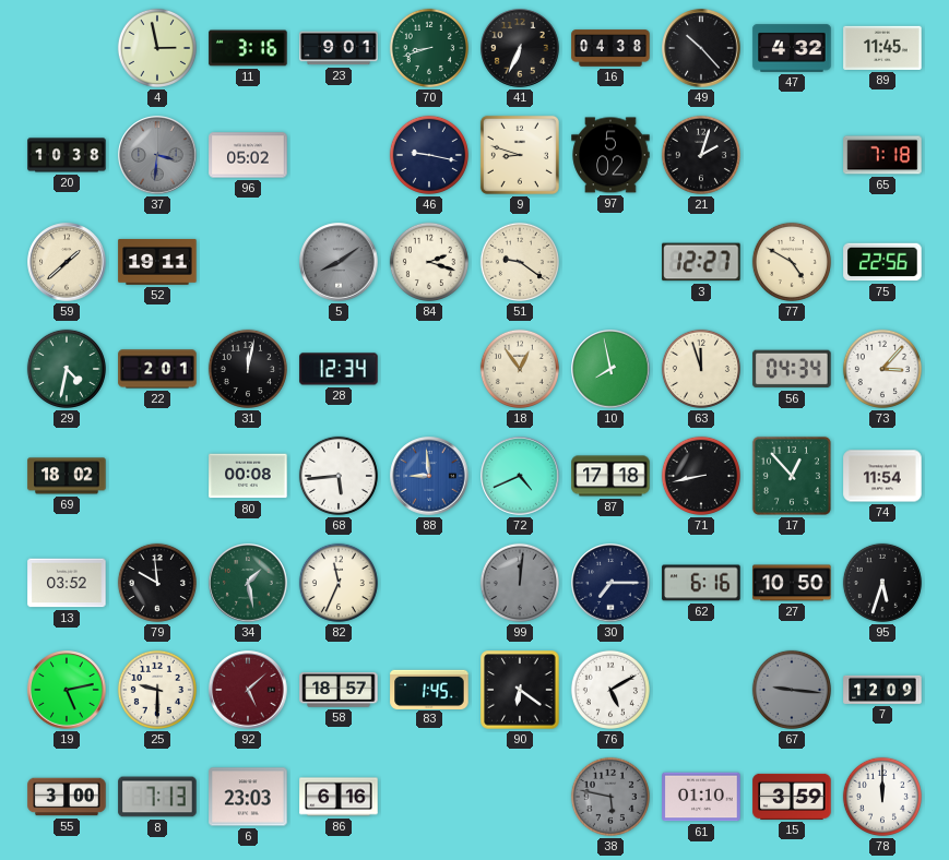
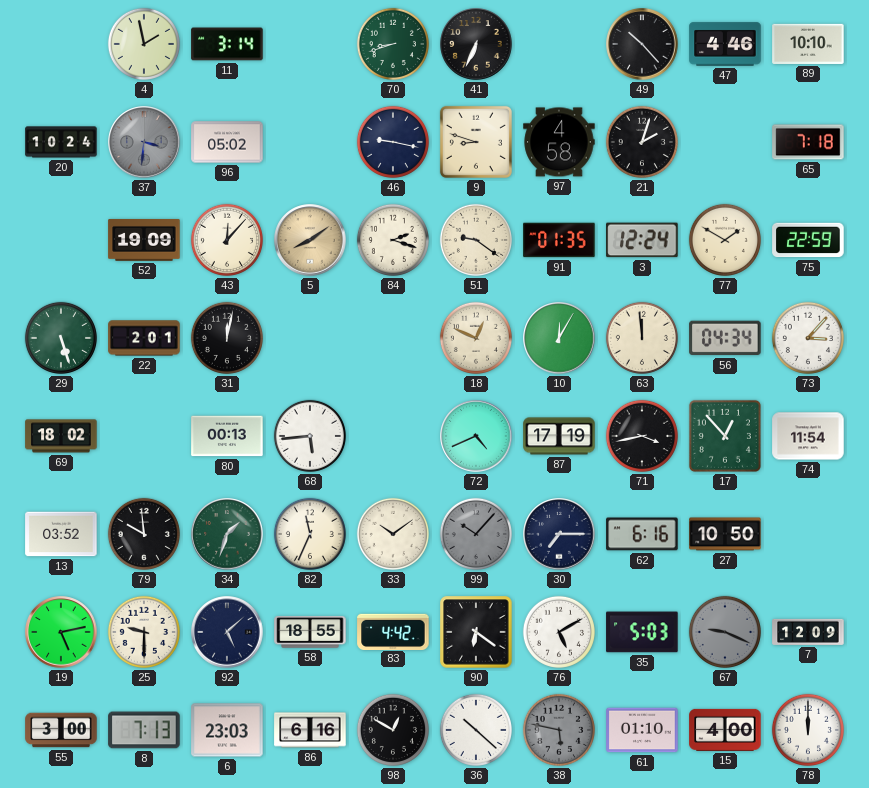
4: 2:58 -> 1:58
11: 3:16 -> 3:14
23: 9:01 -> none
16: 04:38 -> none
47: 4:32 -> 4:46
89: 11:45 -> 10:10
20: 10:38 -> 10:24
97: 5:02 -> 4:58
59: 1:38 -> none
52: 19:11 -> 19:09
43: none -> 12:07
5 dial: grey -> champagne
91: none -> 01:35
3: 12:27 -> 12:24
77: 4:50 -> 1:50
75: 22:56 -> 22:59
29: 4:32 -> 5:27
28: 12:34 -> none
18: 12:54 -> 12:49
10: 7:58 -> 12:05
63: 11:57 -> 11:59
80: 00:08 -> 00:13
88: 8:59 -> none
87: 17:18 -> 17:19
71: 8:43 -> 3:43
34: 1:28 -> 1:33
33: none -> 10:09
99: 12:01 -> 10:07
95: 5:33 -> none
92 dial: burgundy -> navy
58: 18:57 -> 18:55
83: 1:45 -> 4:42
35: none -> 5:03
67: 9:16 -> 9:19
98: none -> 12:50
36: none -> 10:22
15: 3:59 -> 4:00
